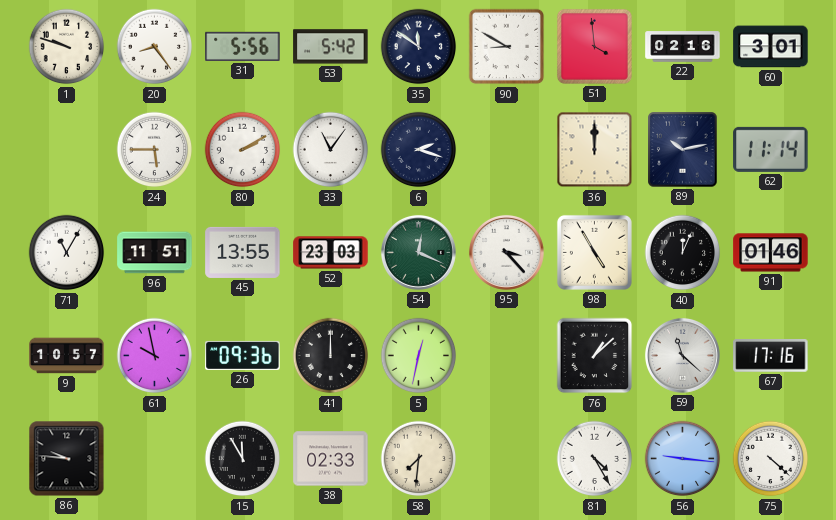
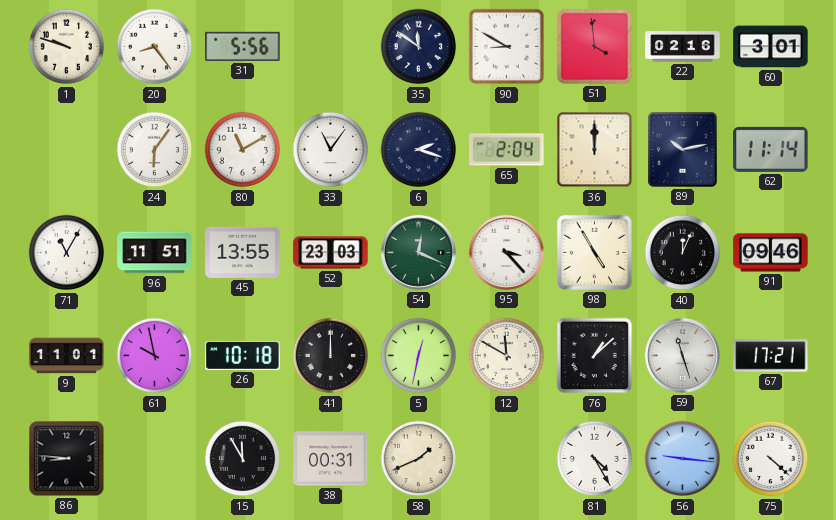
53: 5:42 -> none
24: 5:45 -> 6:06
80: 2:10 -> 11:10
65: none -> 2:04
91: 01:46 -> 09:46
9: 10:57 -> 11:01
26: 09:36 -> 10:18
12: none -> 11:50
59: 11:22 -> 11:27
67: 17:16 -> 17:21
86: 9:46 -> 8:46
38: 02:33 -> 00:31
58: 7:31 -> 1:41
